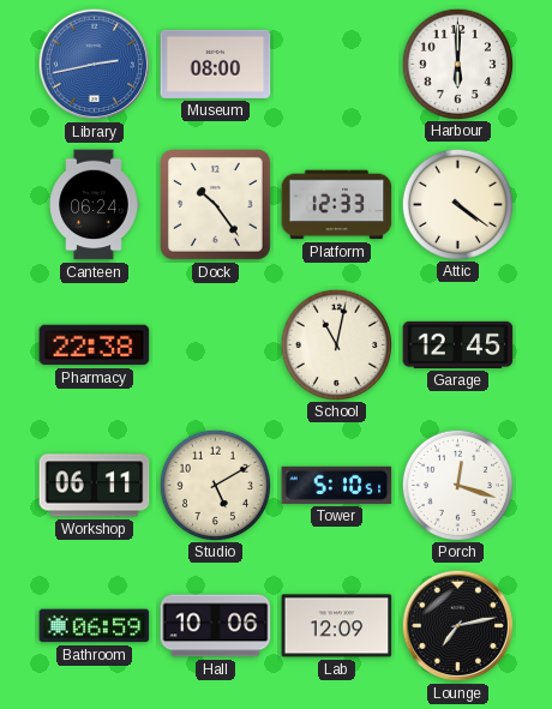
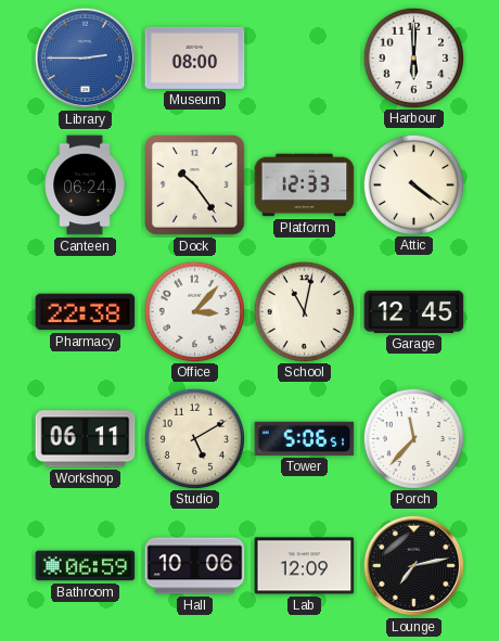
Library: 2:43 -> 2:45
Office: none -> 3:07
Tower: 5:10 -> 5:06
Porch: 12:18 -> 11:37
